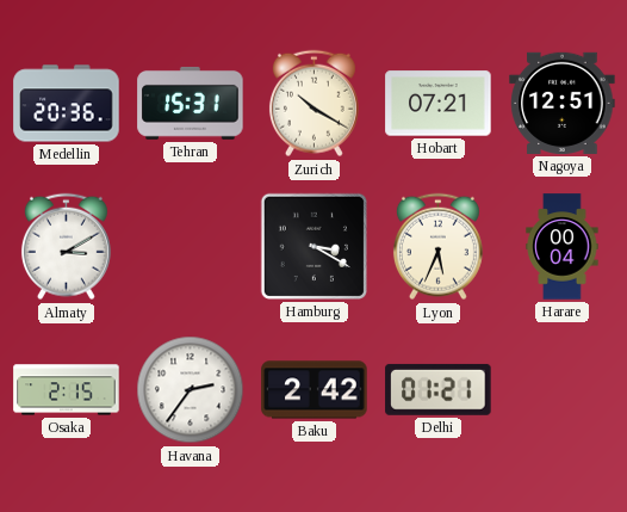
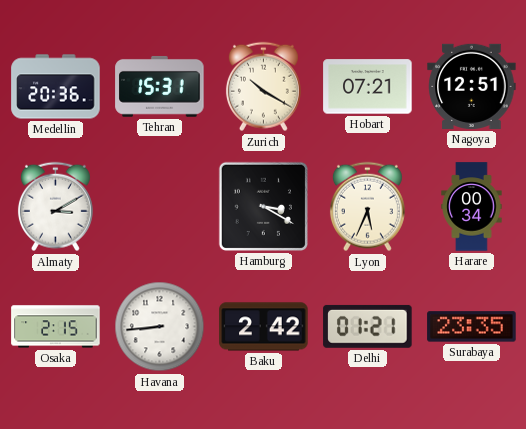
Harare: 00:04 -> 00:34
Havana: 2:36 -> 8:44
Surabaya: none -> 23:35
